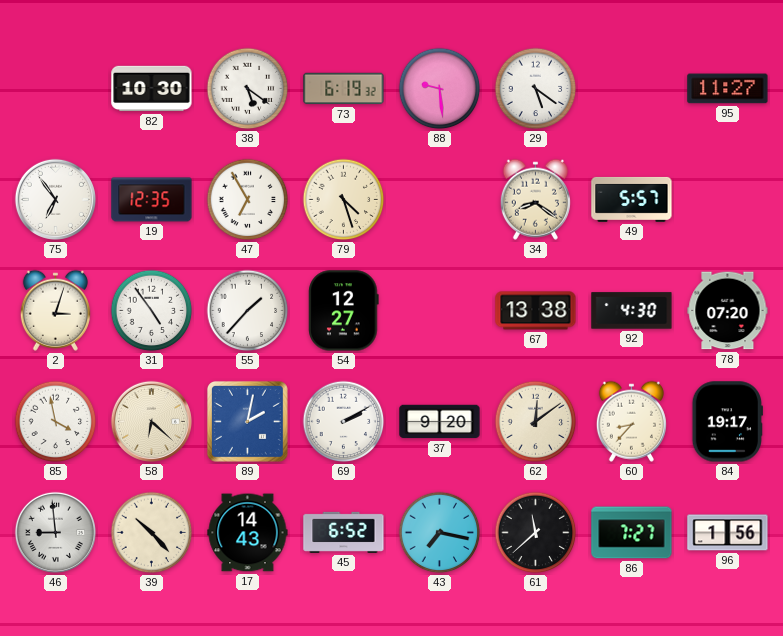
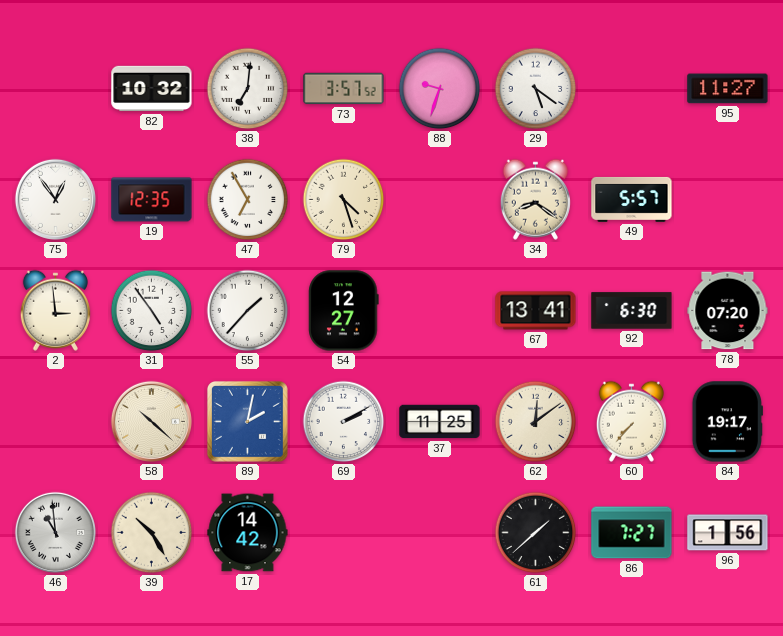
82: 10:30 -> 10:32
38: 5:21 -> 7:01
73: 6:19 -> 3:57
88: 9:29 -> 9:33
75: 6:54 -> 12:54
2: 3:03 -> 2:59
67: 13:38 -> 13:41
92: 4:30 -> 6:30
85: 3:58 -> none
58: 6:22 -> 10:22
37: 9:20 -> 11:25
60: 8:37 -> 7:37
46: 8:59 -> 10:59
39: 10:23 -> 10:25
17: 14:43 -> 14:42
45: 6:52 -> none
43: 7:17 -> none
61: 11:38 -> 1:38
